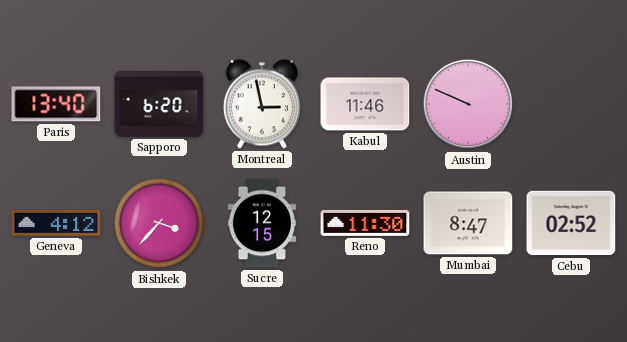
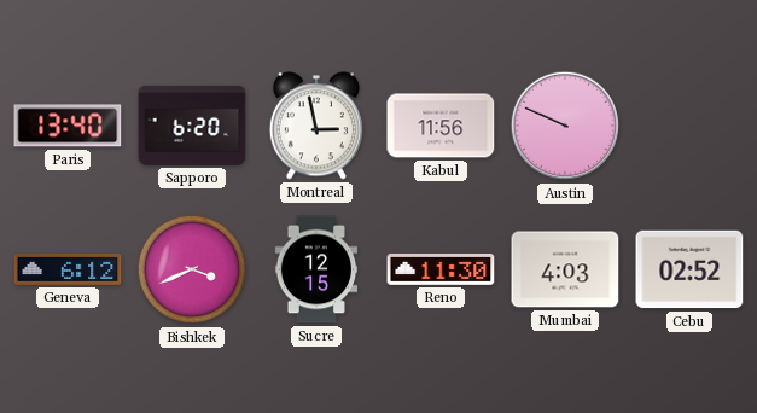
Kabul: 11:46 -> 11:56
Geneva: 4:12 -> 6:12
Bishkek: 3:37 -> 3:41
Mumbai: 8:47 -> 4:03
